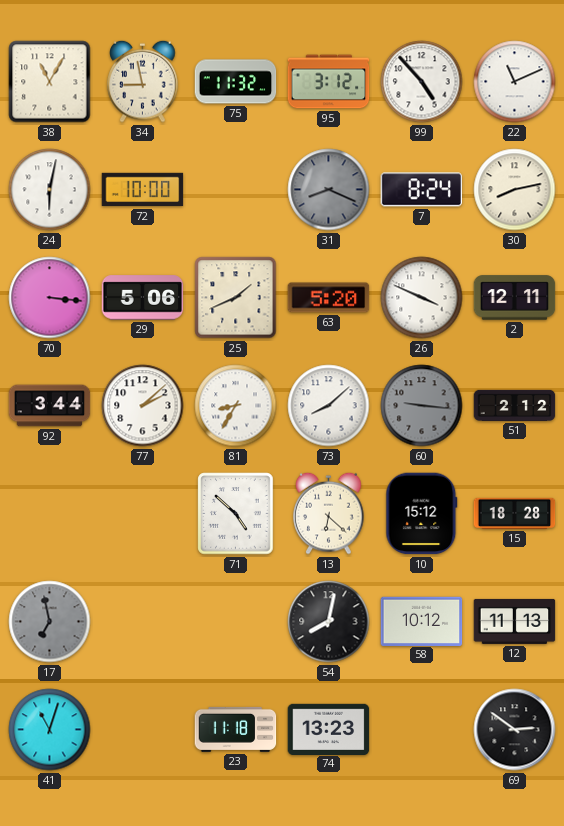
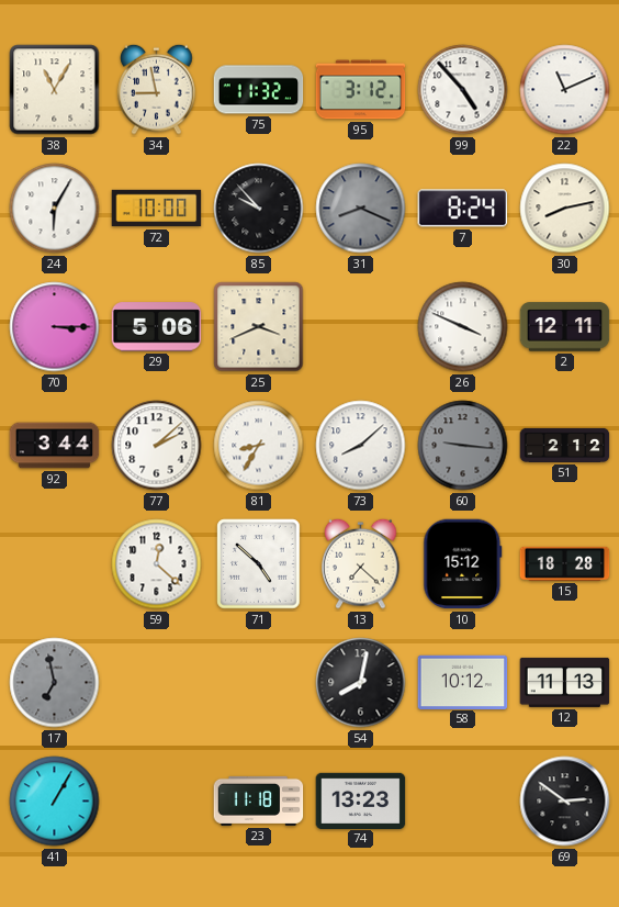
24: 6:02 -> 6:05
85: none -> 9:53
70: 3:16 -> 3:15
25: 1:41 -> 3:41
63: 5:20 -> none
59: none -> 12:22
13: 6:22 -> 7:22
41: 11:03 -> 1:05
